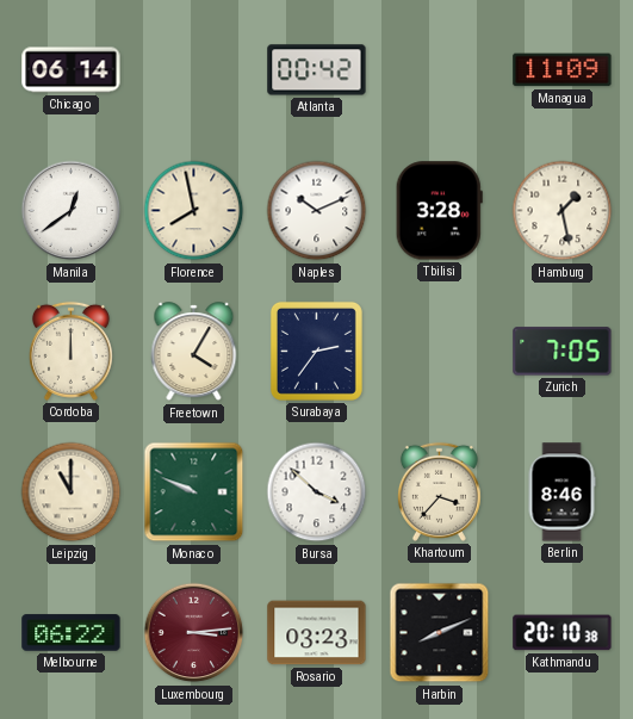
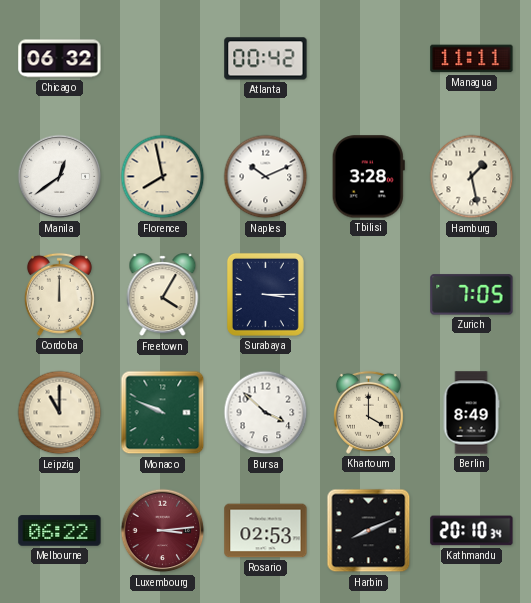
Chicago: 06:14 -> 06:32
Managua: 11:09 -> 11:11
Surabaya: 2:36 -> 3:15
Khartoum: 3:37 -> 4:00
Berlin: 8:46 -> 8:49
Rosario: 03:23 -> 02:53
Kathmandu: 20:10:38 -> 20:10:34
